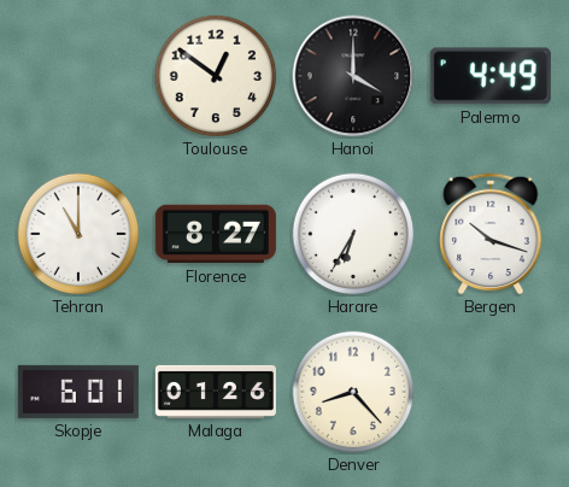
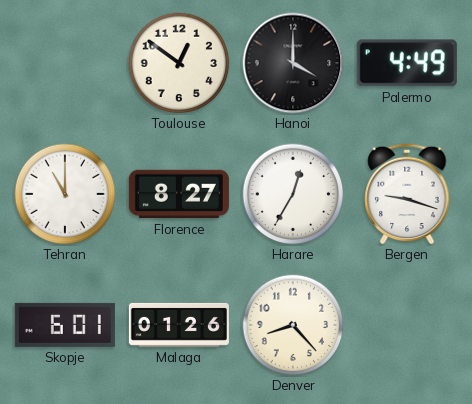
Harare: 6:35 -> 12:35
Bergen: 10:18 -> 9:18
